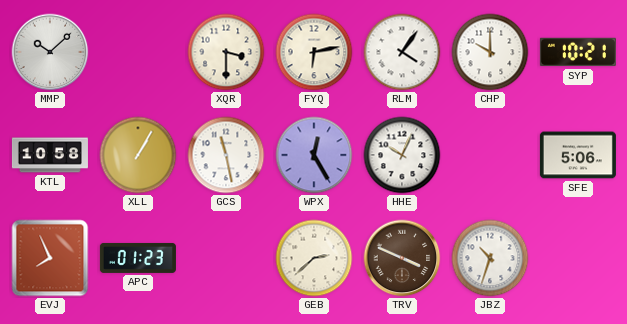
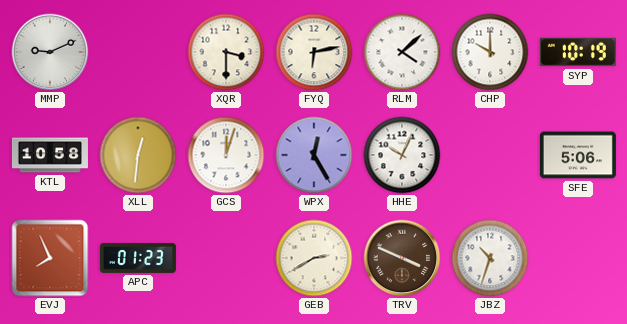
MMP: 10:08 -> 9:11
RLM: 4:06 -> 4:08
SYP: 10:21 -> 10:19
XLL: 1:05 -> 12:31
GCS: 11:28 -> 12:03
GEB: 2:38 -> 2:40
